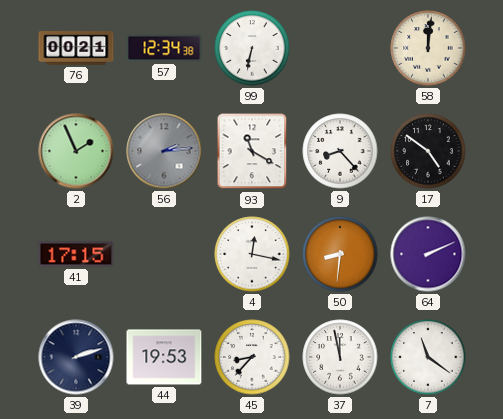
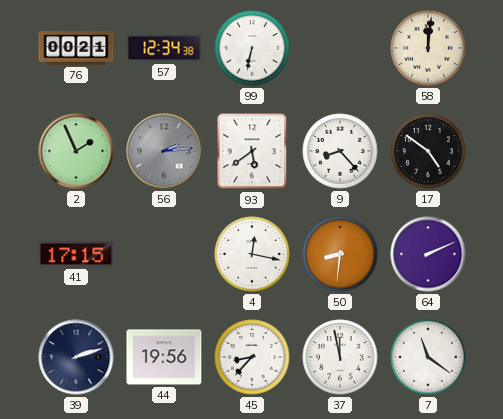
93: 11:20 -> 5:39
44: 19:53 -> 19:56
